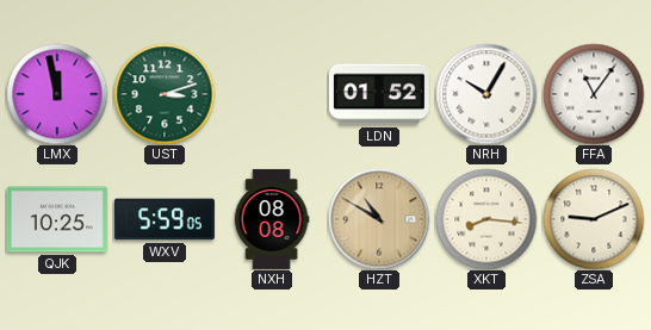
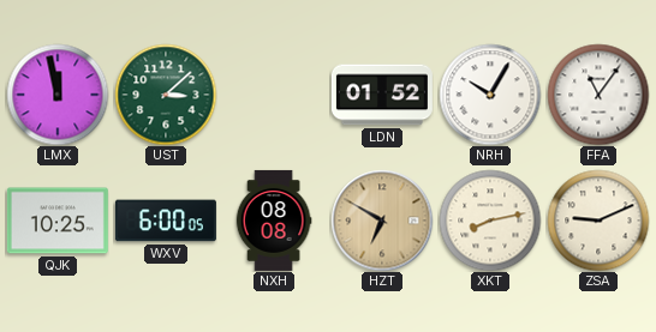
UST: 3:12 -> 3:08
WXV: 5:59 -> 6:00
HZT: 10:50 -> 6:50
XKT: 8:16 -> 8:13
